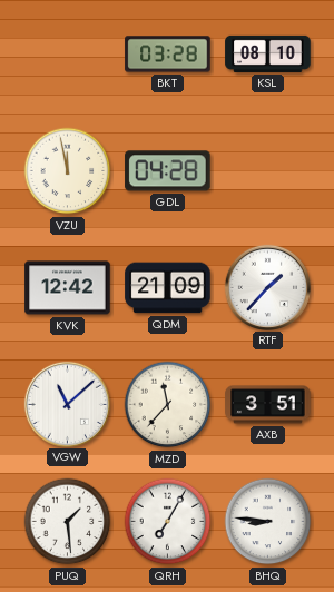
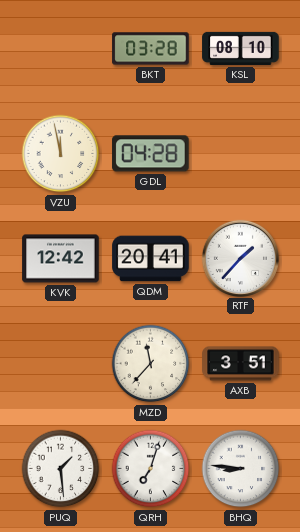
QDM: 21:09 -> 20:41
VGW: 11:08 -> none
QRH: 7:05 -> 7:03
